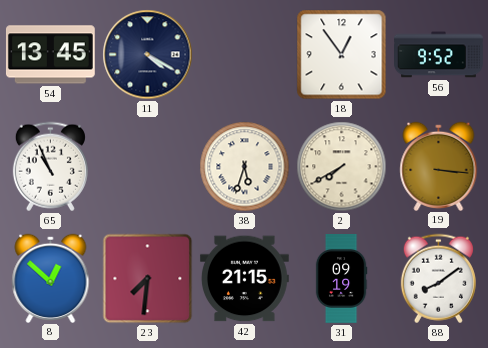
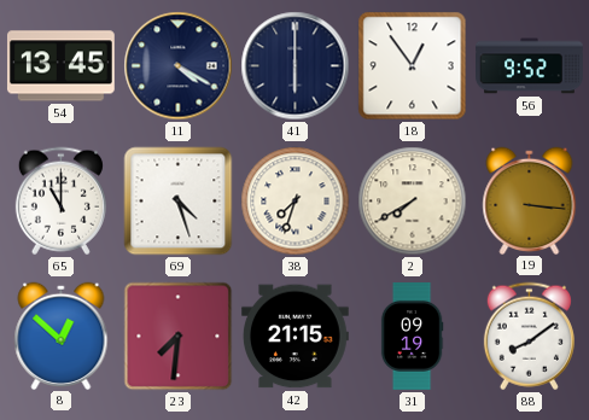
41: none -> 6:00
65: 10:56 -> 11:00
69: none -> 4:27
38: 5:33 -> 7:33
